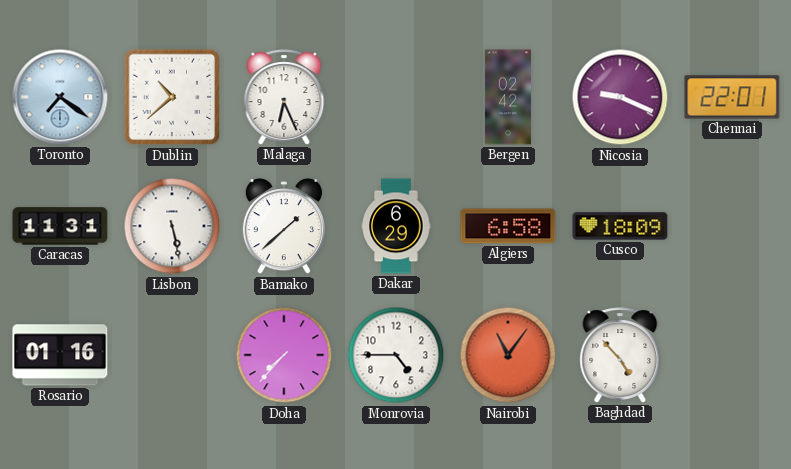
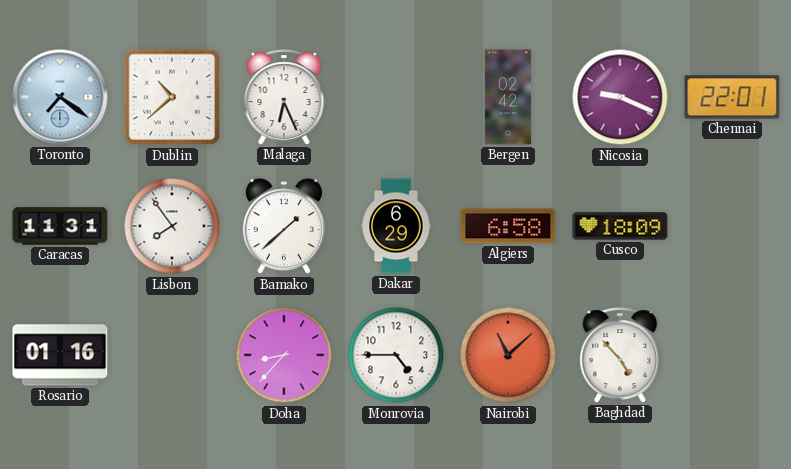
Lisbon: 5:28 -> 7:54
Doha: 7:37 -> 8:37
Nairobi: 11:06 -> 11:08
